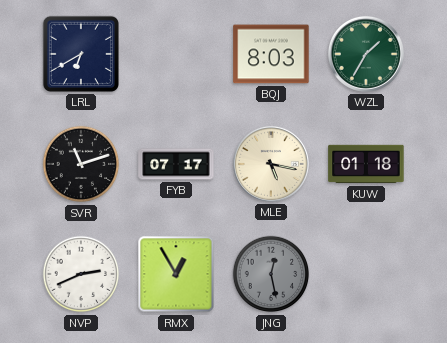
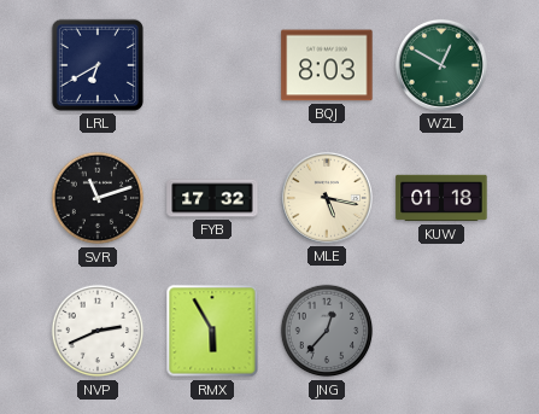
WZL: 1:35 -> 12:50
FYB: 07:17 -> 17:32
RMX: 12:55 -> 5:55
JNG: 12:28 -> 12:37
